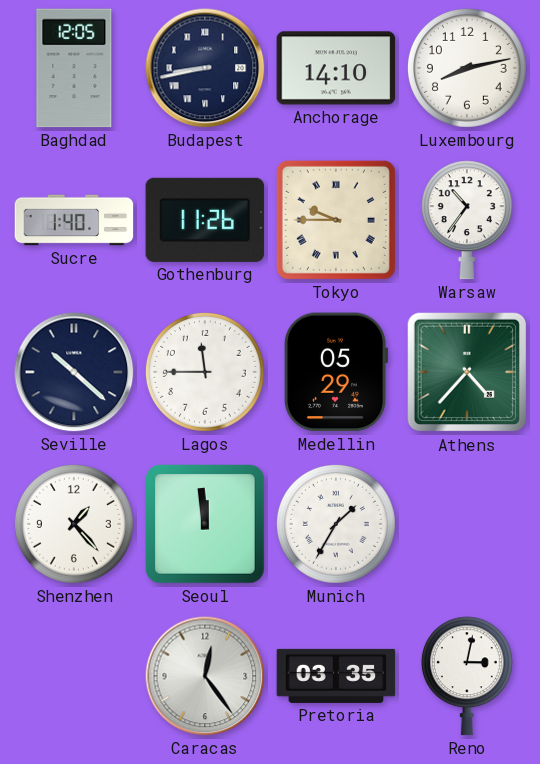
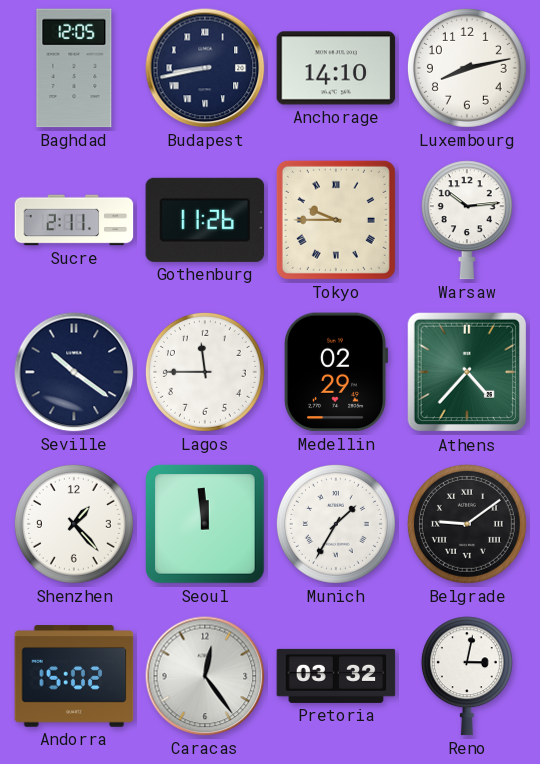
Sucre: 1:40 -> 2:11
Warsaw: 10:36 -> 10:14
Seville: 10:22 -> 10:21
Medellin: 05:29 -> 02:29
Belgrade: none -> 9:09
Andorra: none -> 15:02
Pretoria: 03:35 -> 03:32
